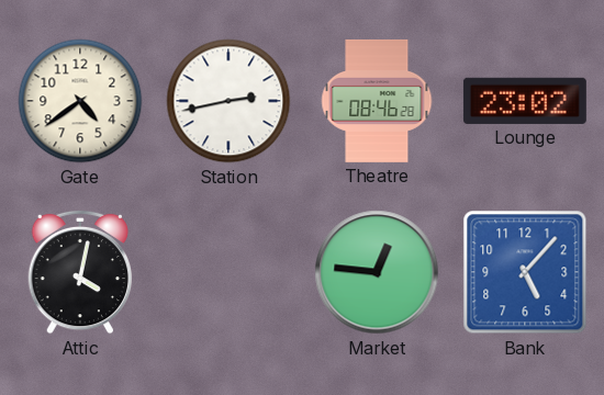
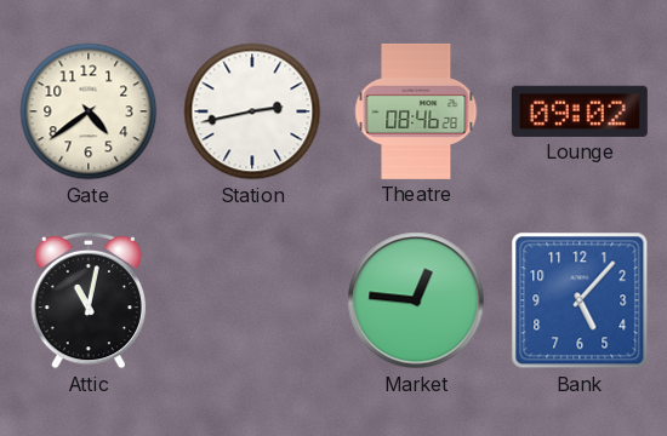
Lounge: 23:02 -> 09:02
Attic: 4:02 -> 11:02
